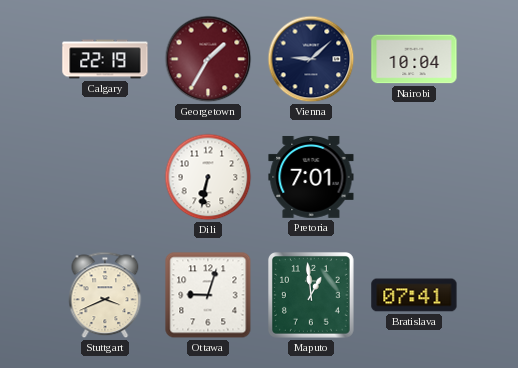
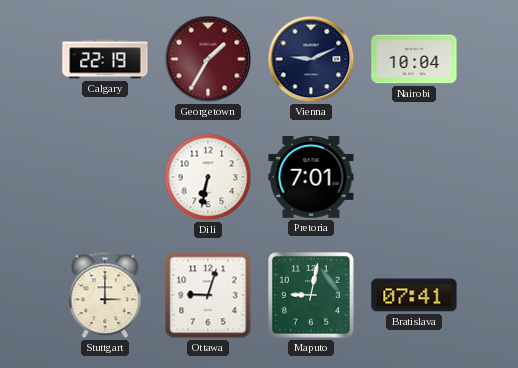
Vienna: 9:08 -> 9:11
Stuttgart: 3:41 -> 3:00
Maputo: 12:59 -> 9:02
